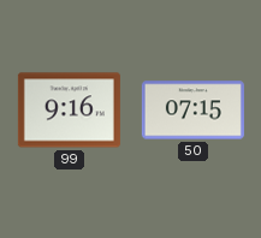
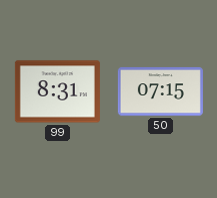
99: 9:16 -> 8:31
